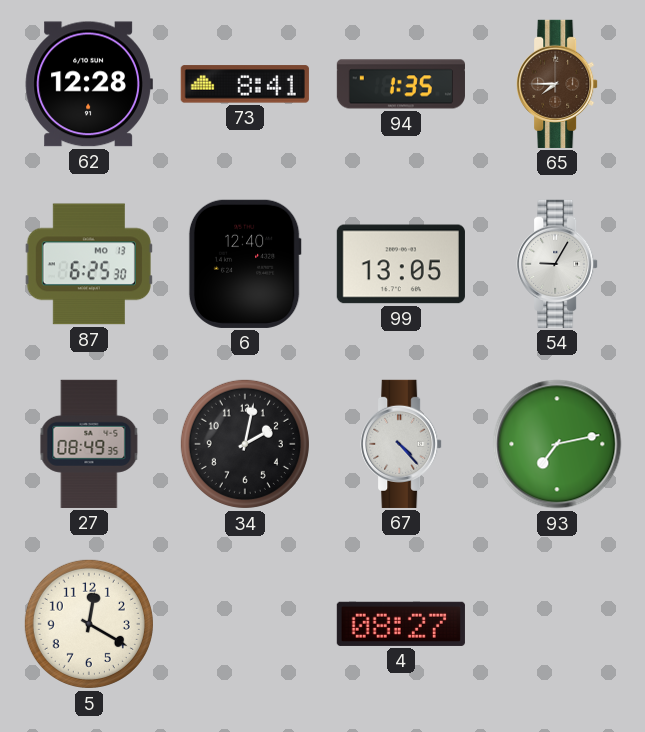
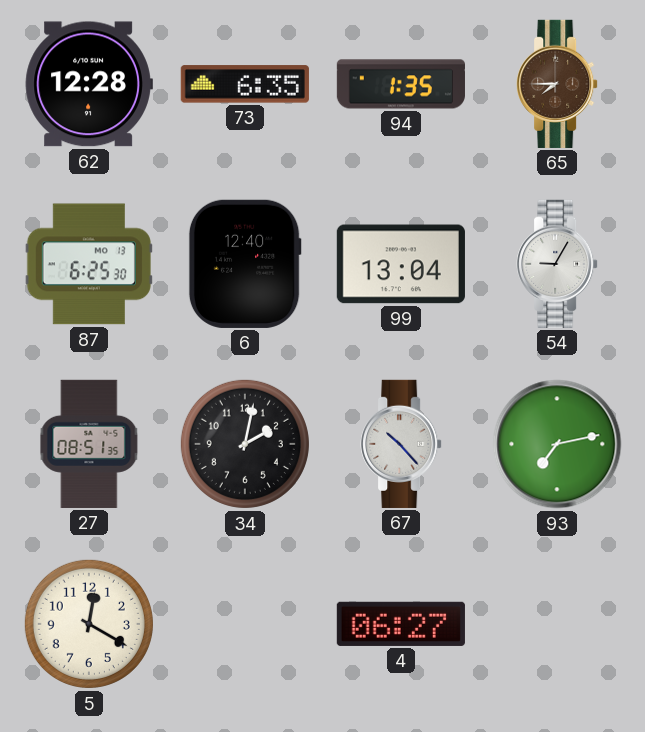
73: 8:41 -> 6:35
99: 13:05 -> 13:04
27: 08:49 -> 08:51
67: 4:23 -> 10:23
4: 08:27 -> 06:27
